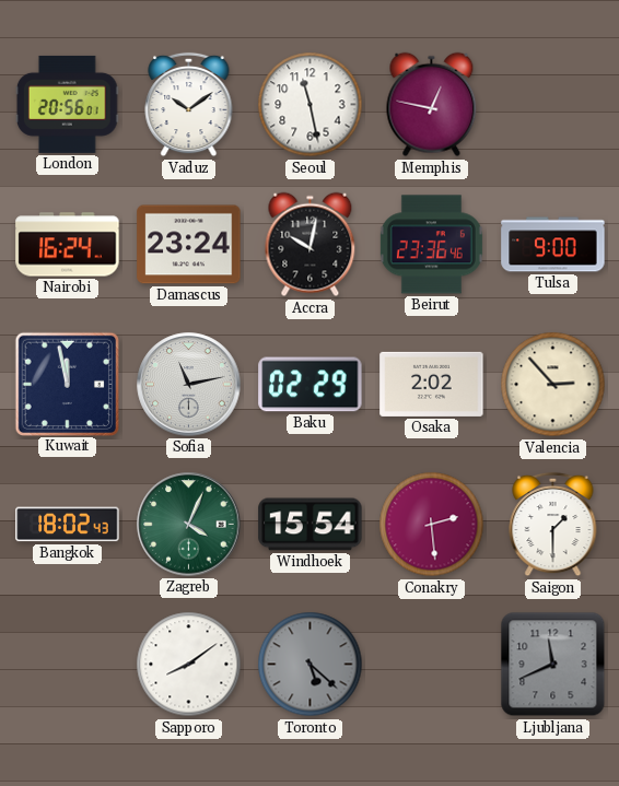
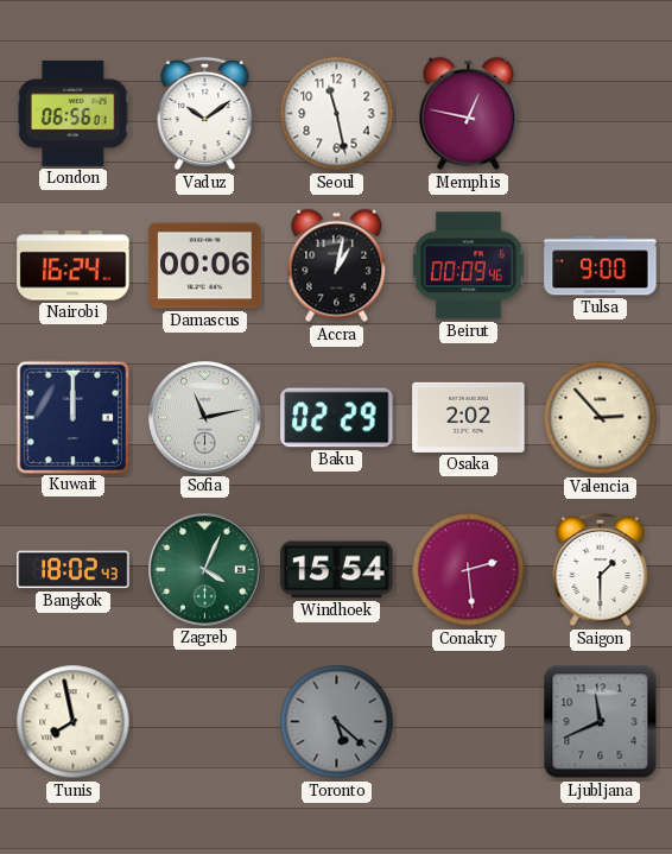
London: 20:56 -> 06:56
Damascus: 23:24 -> 00:06
Accra: 10:02 -> 1:02
Beirut: 23:36 -> 00:09
Kuwait: 11:58 -> 12:00
Tunis: none -> 7:58
Sapporo: 8:09 -> none
